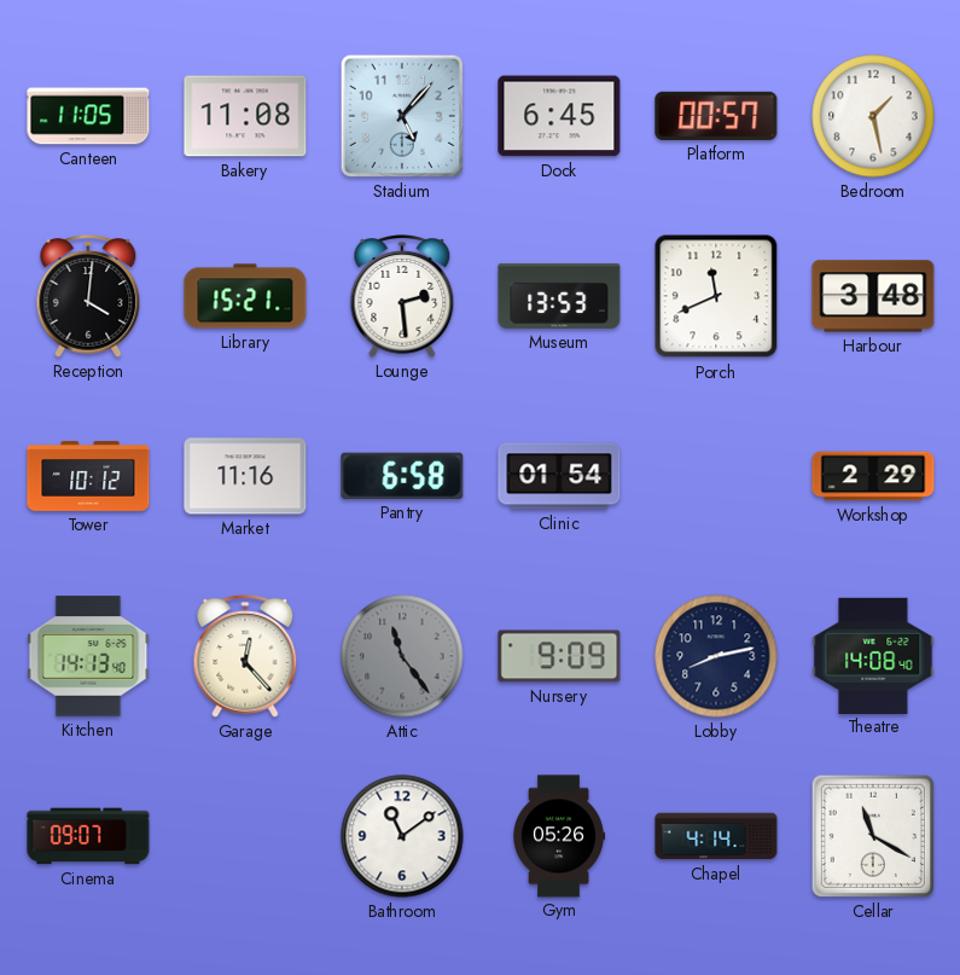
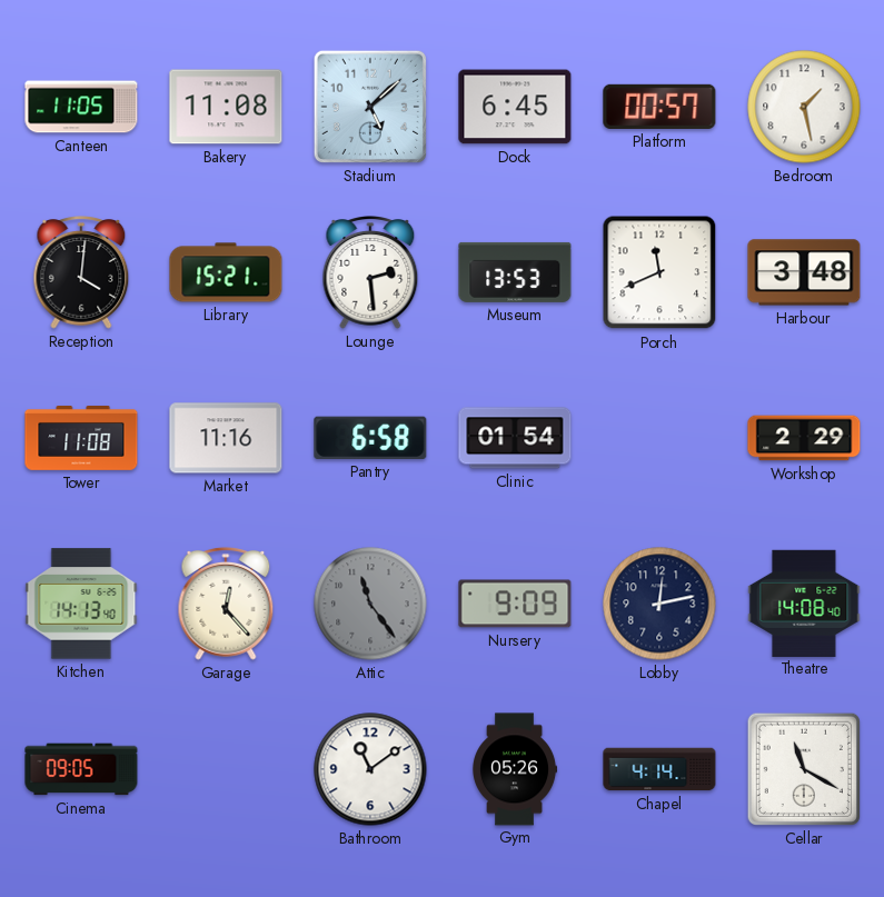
Stadium: 5:07 -> 5:08
Tower: 10:12 -> 11:08
Lobby: 8:13 -> 12:13
Cinema: 09:07 -> 09:05
